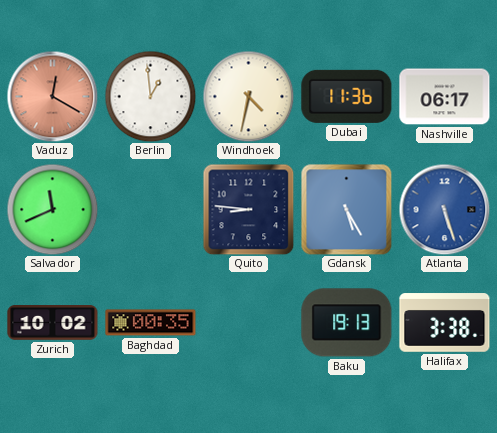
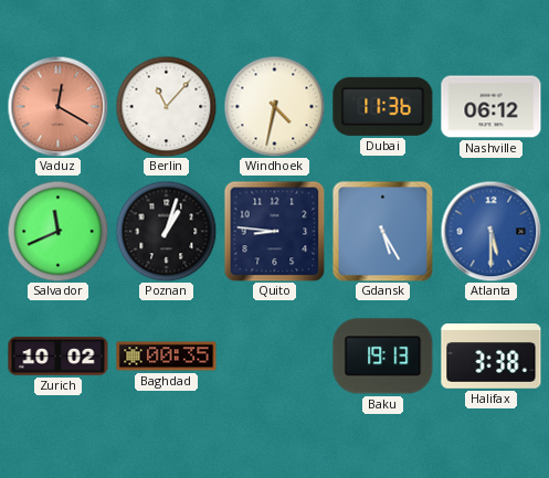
Berlin: 12:59 -> 11:07
Nashville: 06:17 -> 06:12
Poznan: none -> 1:03
Atlanta: 5:27 -> 5:30
